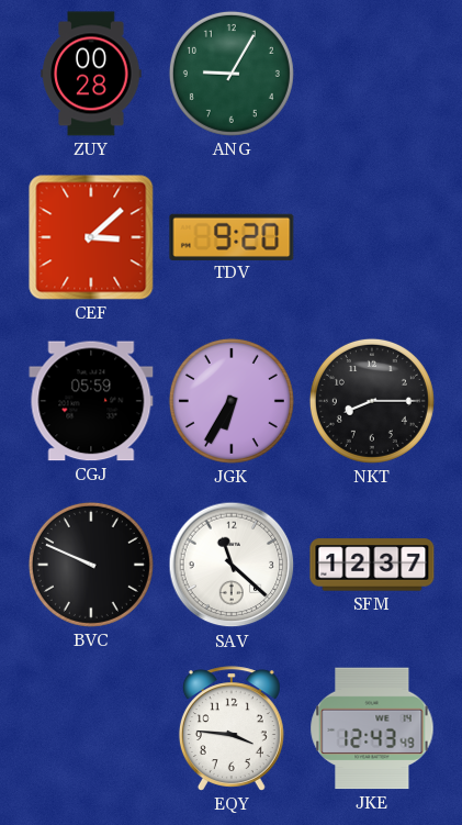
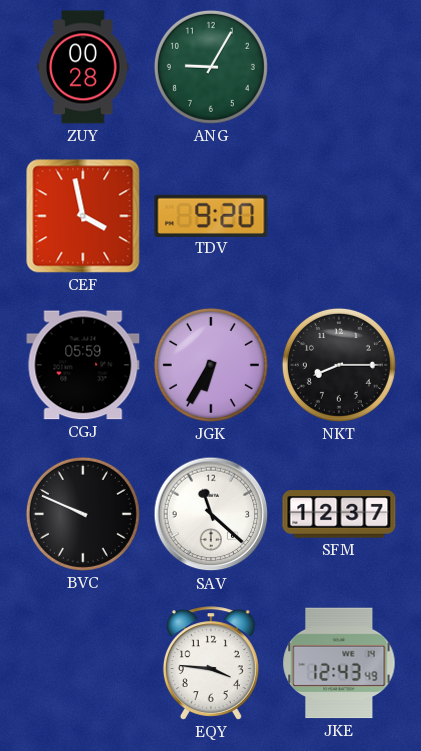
CEF: 3:08 -> 3:58
